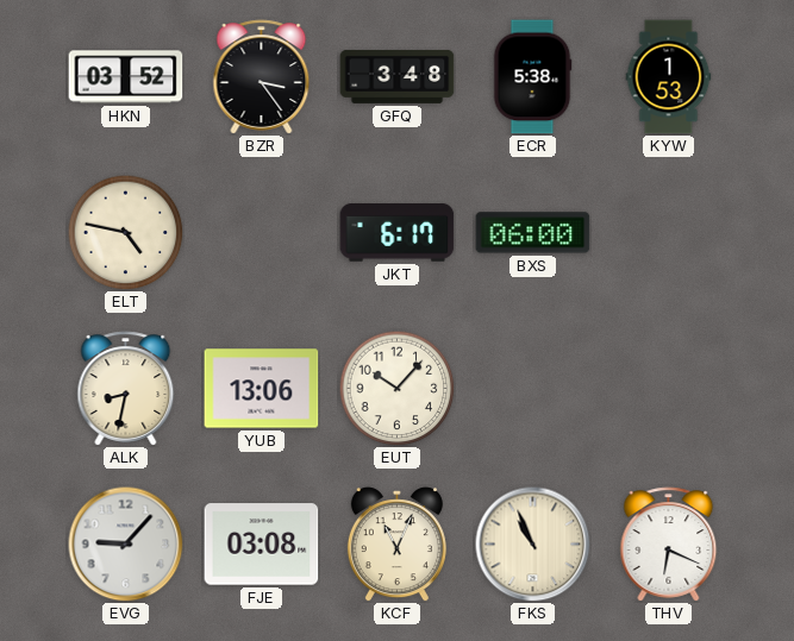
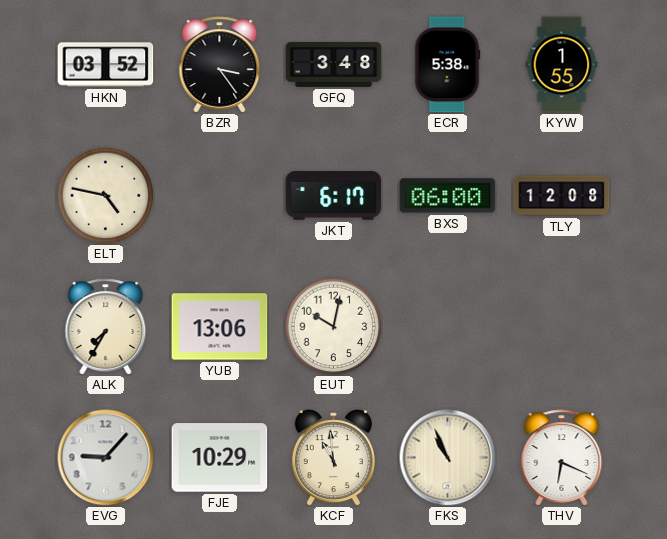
KYW: 1:53 -> 1:55
TLY: none -> 12:08
ALK: 8:32 -> 7:35
EUT: 10:07 -> 10:02
FJE: 03:08 -> 10:29
KCF: 11:04 -> 10:59
